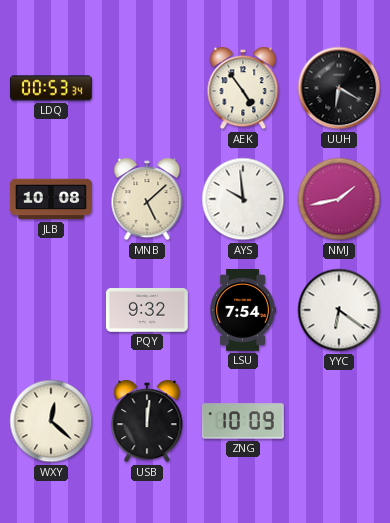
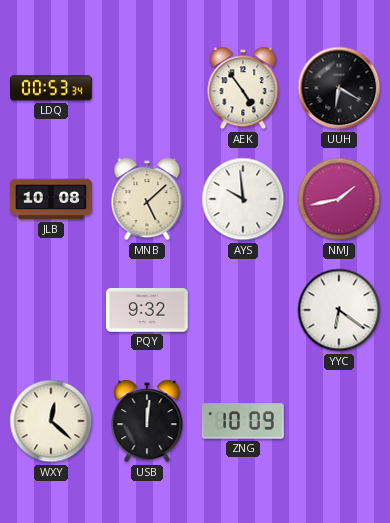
LSU: 7:54 -> none
